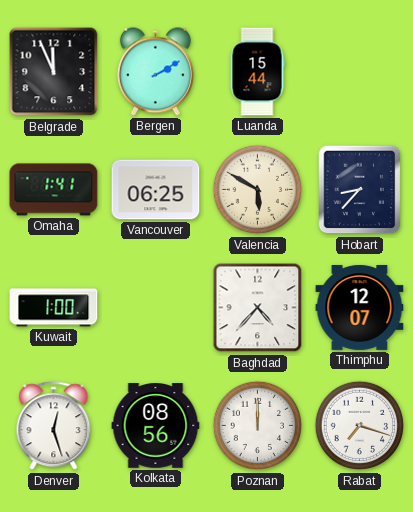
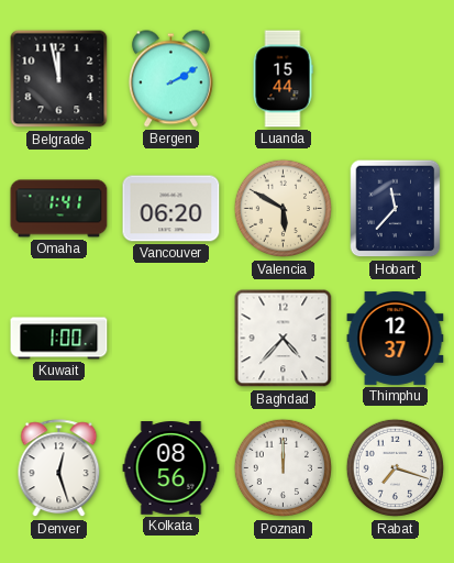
Belgrade: 11:56 -> 11:58
Vancouver: 06:25 -> 06:20
Hobart: 8:37 -> 11:37
Thimphu: 12:07 -> 12:37
